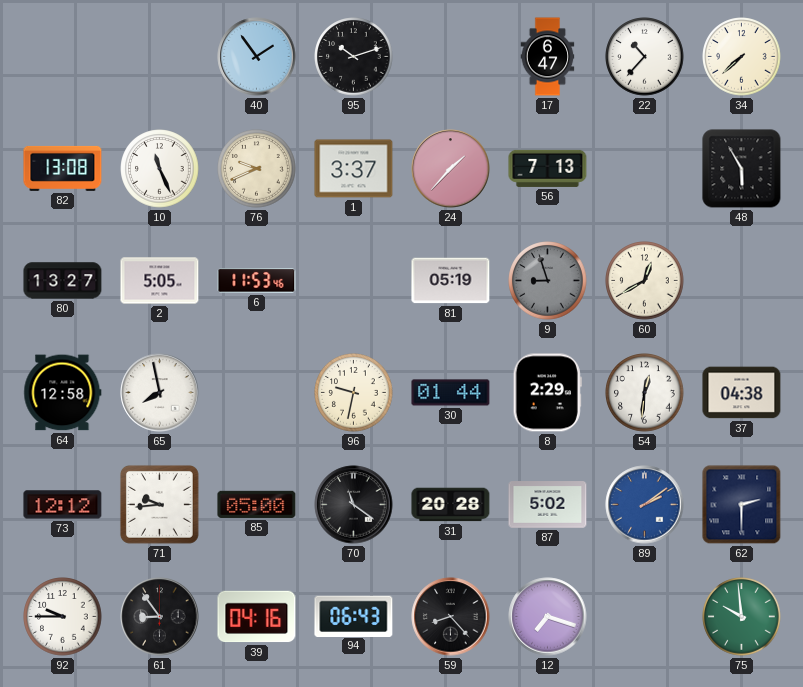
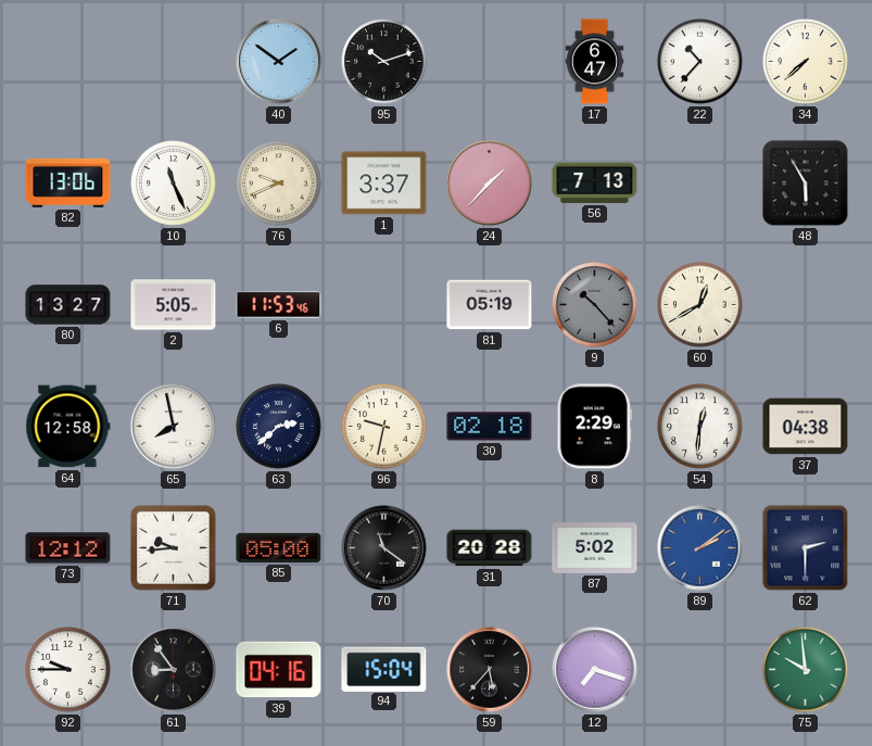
40: 1:54 -> 1:51
82: 13:08 -> 13:06
9: 8:57 -> 10:23
63: none -> 2:38
30: 01:44 -> 02:18
94: 06:43 -> 15:04
59: 8:23 -> 5:37
